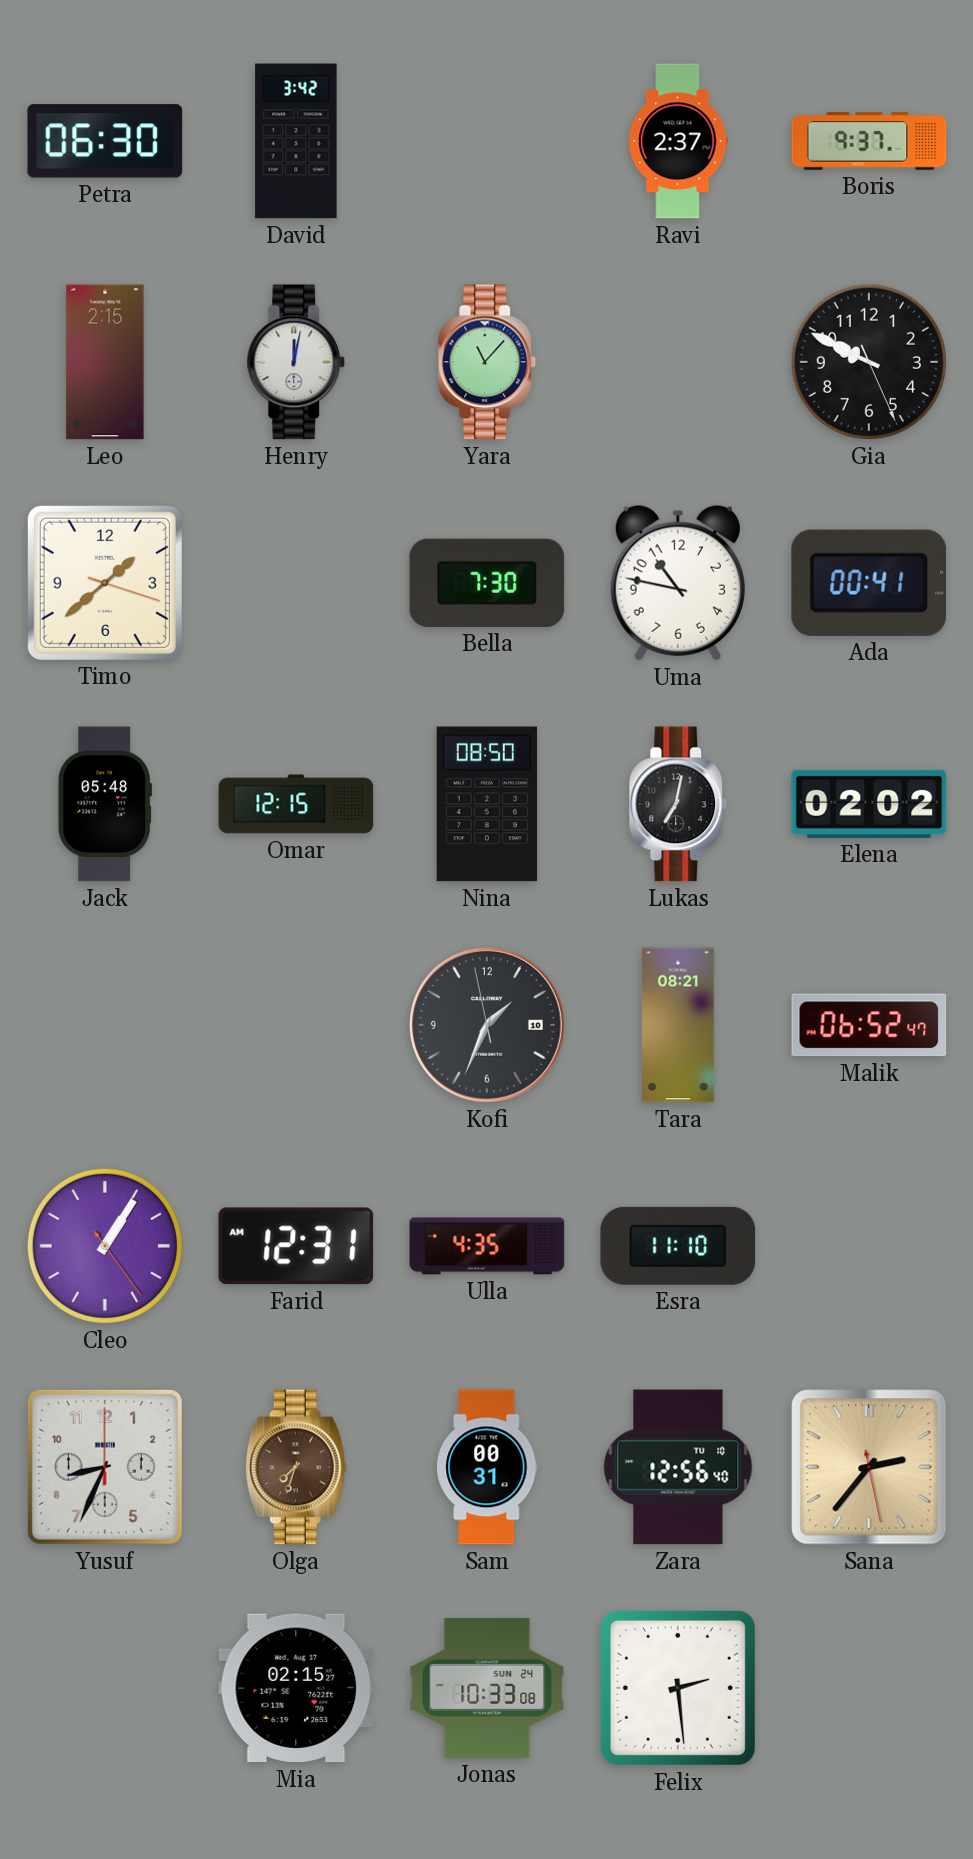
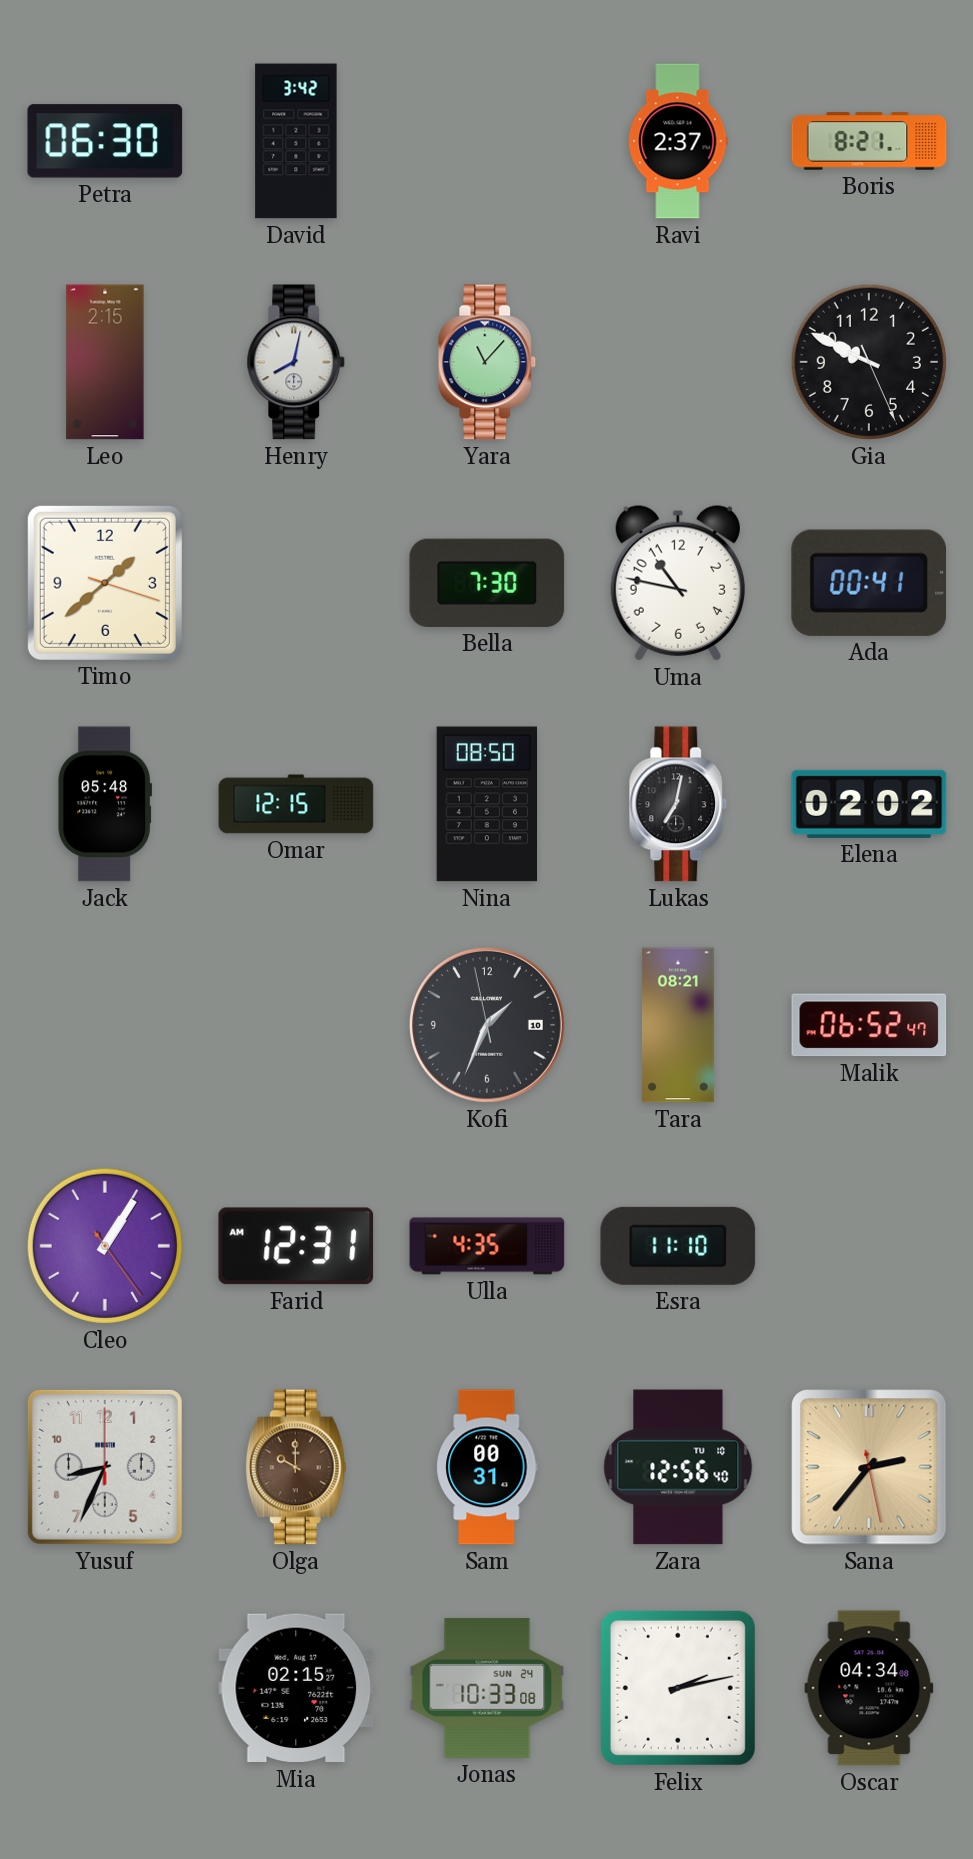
Boris: 9:37 -> 8:21
Henry: 12:02 -> 8:02
Olga: 7:33 -> 10:00
Felix: 2:29 -> 2:13
Oscar: none -> 04:34
